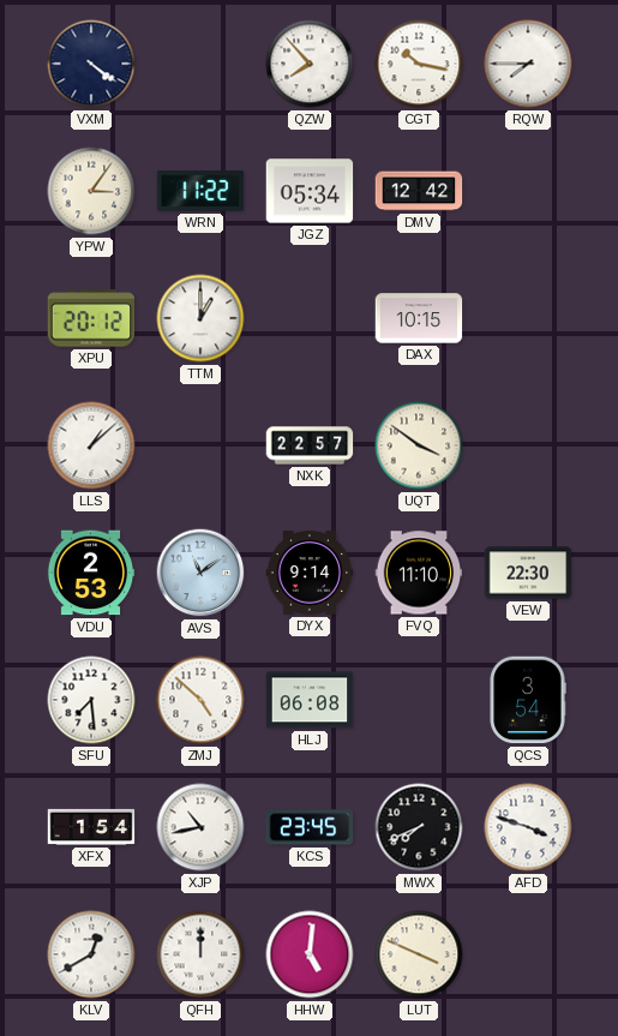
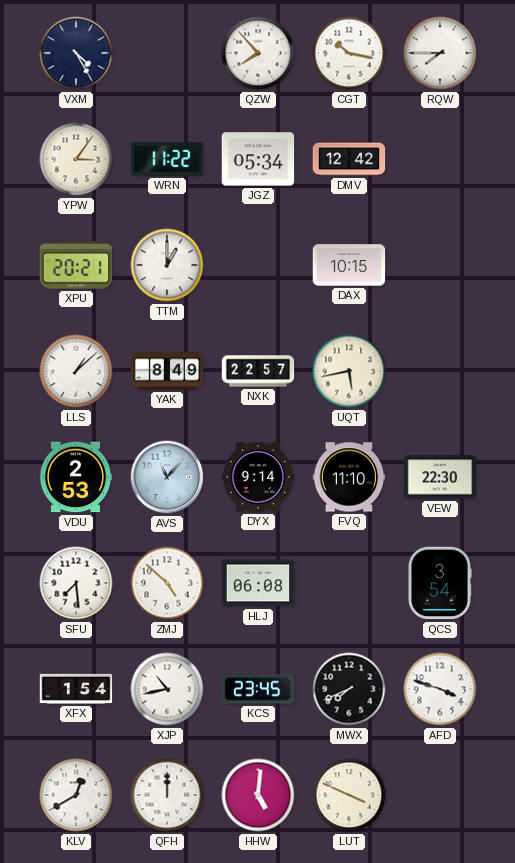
VXM: 4:21 -> 4:25
XPU: 20:12 -> 20:21
YAK: none -> 8:49
UQT: 3:51 -> 5:43
AVS: 11:09 -> 11:07
